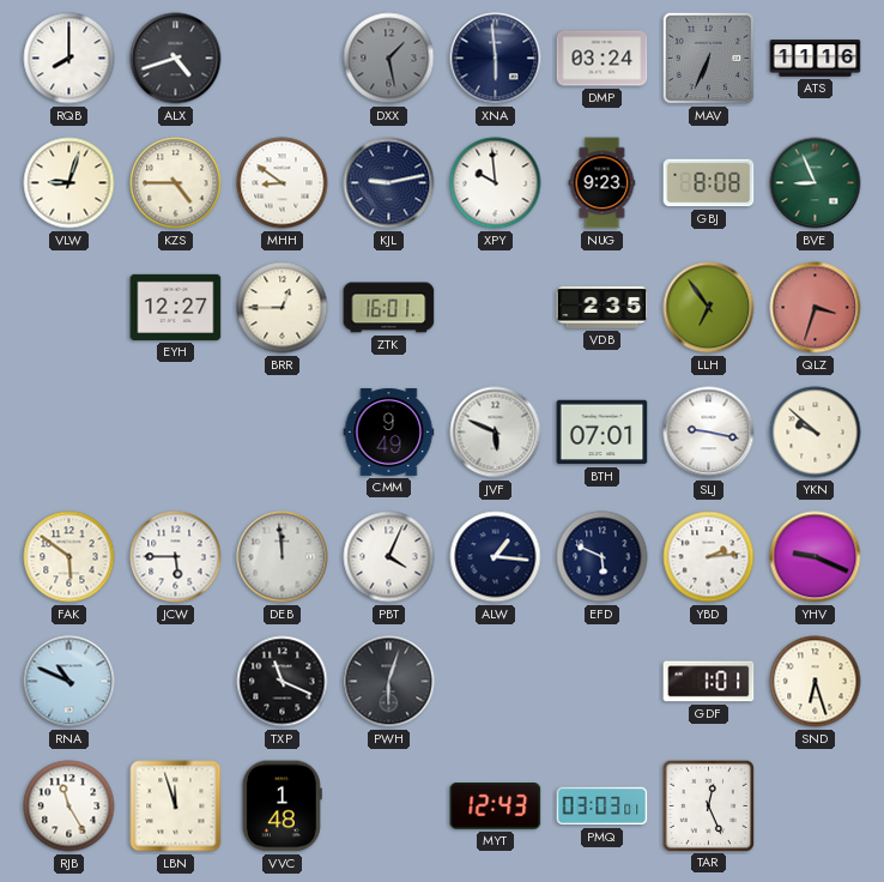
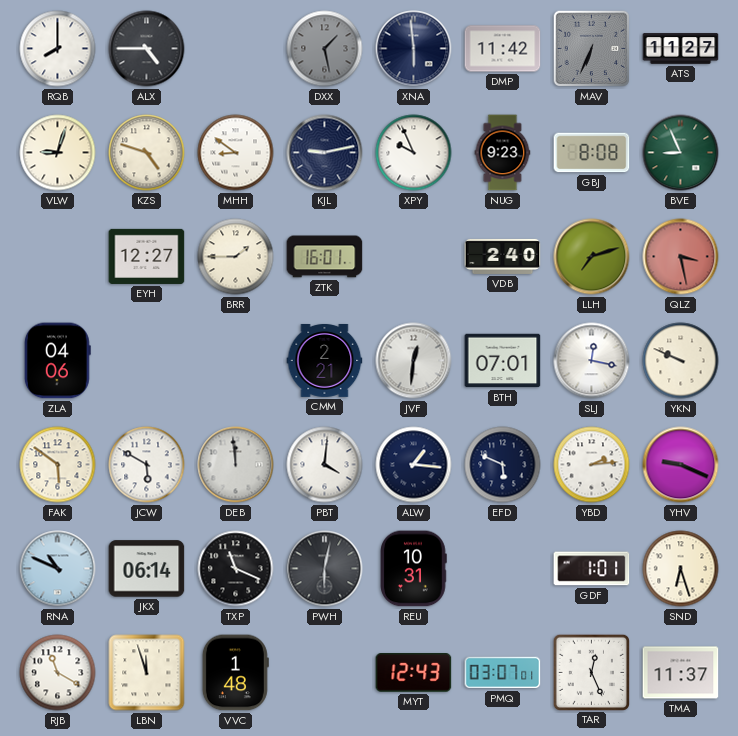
ALX: 4:42 -> 4:45
DMP: 03:24 -> 11:42
ATS: 11:16 -> 11:27
KZS: 4:45 -> 4:48
XPY: 9:59 -> 9:56
BRR: 12:45 -> 1:45
VDB: 2:35 -> 2:40
LLH: 6:54 -> 7:12
QLZ: 3:33 -> 3:28
ZLA: none -> 04:06
CMM: 9:49 -> 2:21
JVF: 5:49 -> 12:31
SLJ: 9:17 -> 12:17
YKN: 9:52 -> 9:49
JCW: 5:45 -> 5:50
PBT: 4:04 -> 4:01
JKX: none -> 06:14
PWH: 6:03 -> 6:02
REU: none -> 10:31
RJB: 11:25 -> 11:20
PMQ: 03:03 -> 03:07
TMA: none -> 11:37
